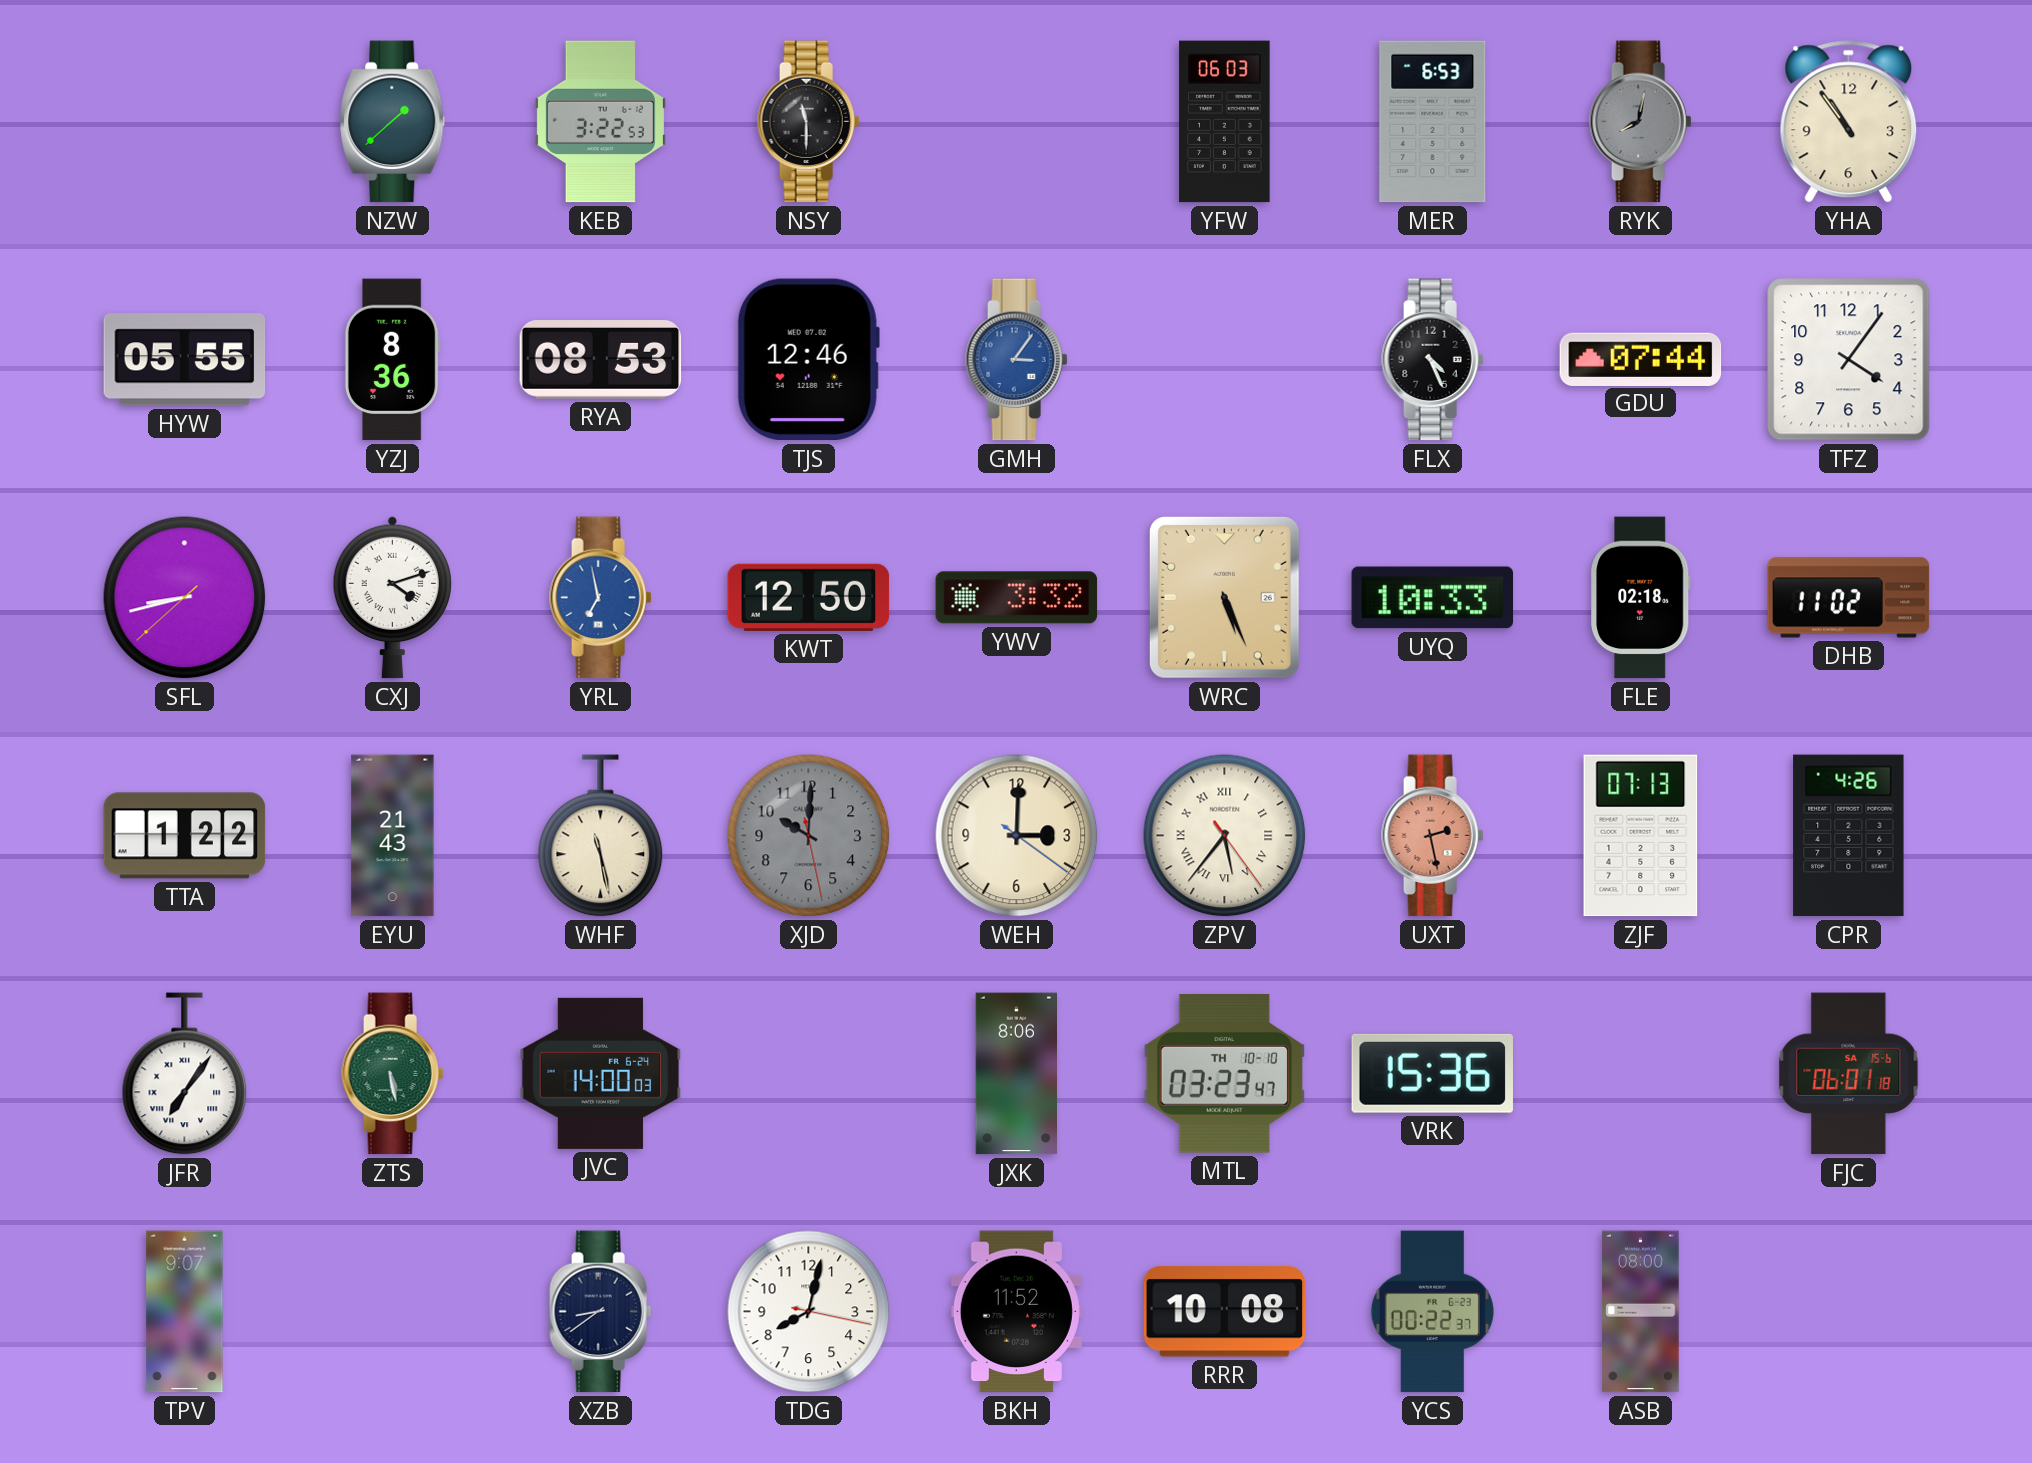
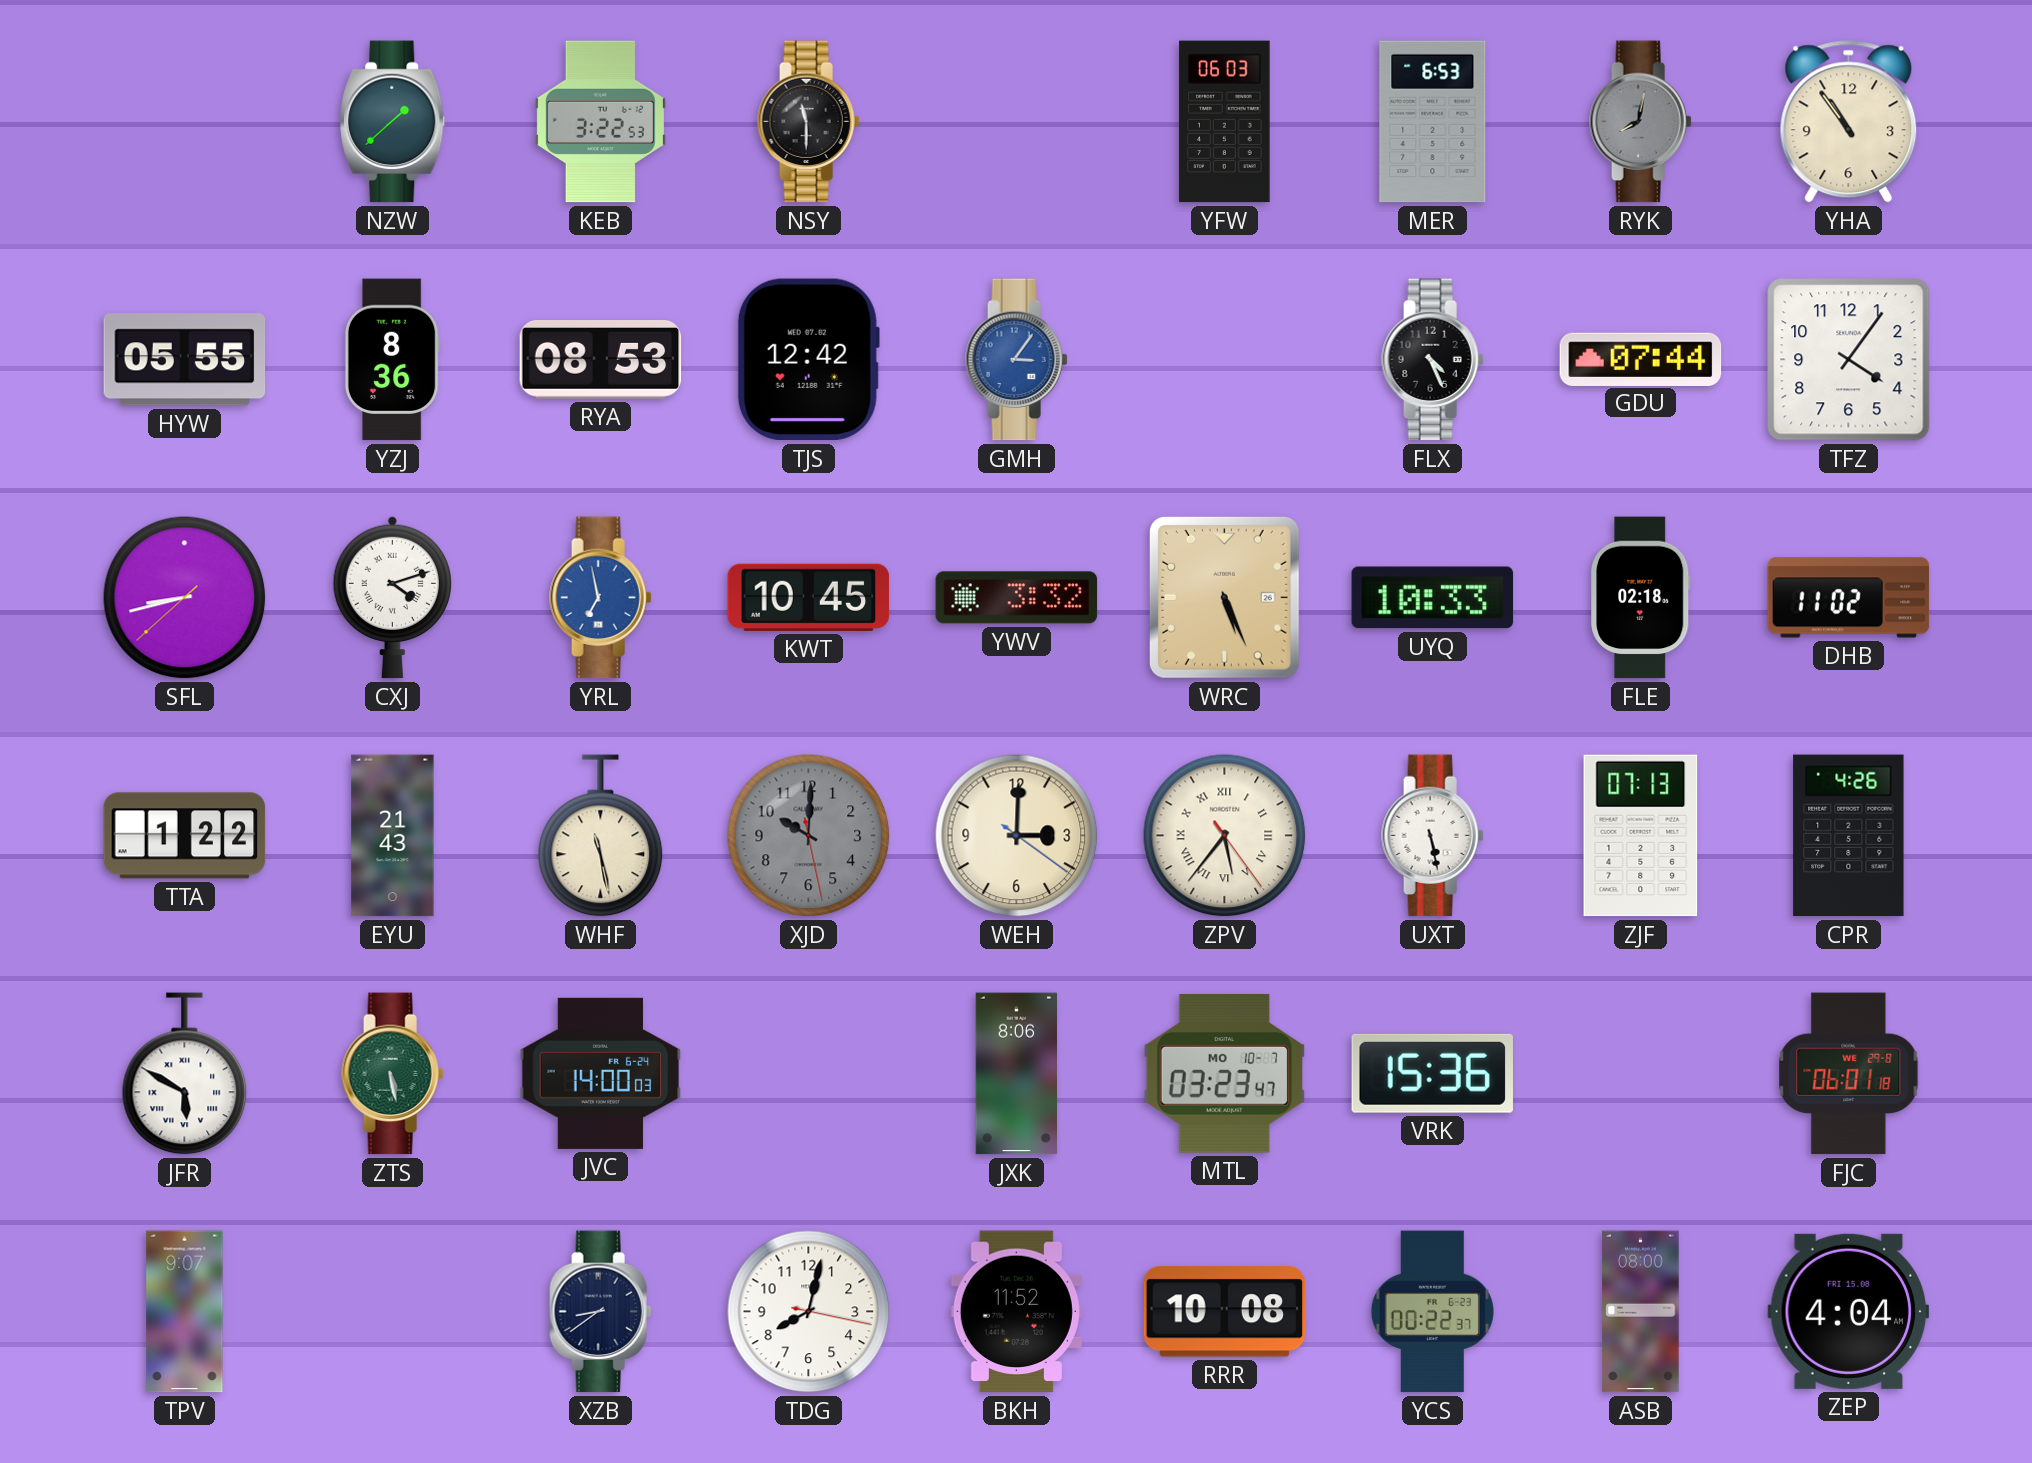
TJS: 12:46 -> 12:42
KWT: 12:50 -> 10:45
UXT: 2:28 -> 5:28
UXT dial: salmon -> white
JFR: 7:06 -> 5:50
MTL date: TH 10-10 -> MO 10-7
FJC date: SA 15-6 -> WE 29-8
ZEP: none -> 4:04
